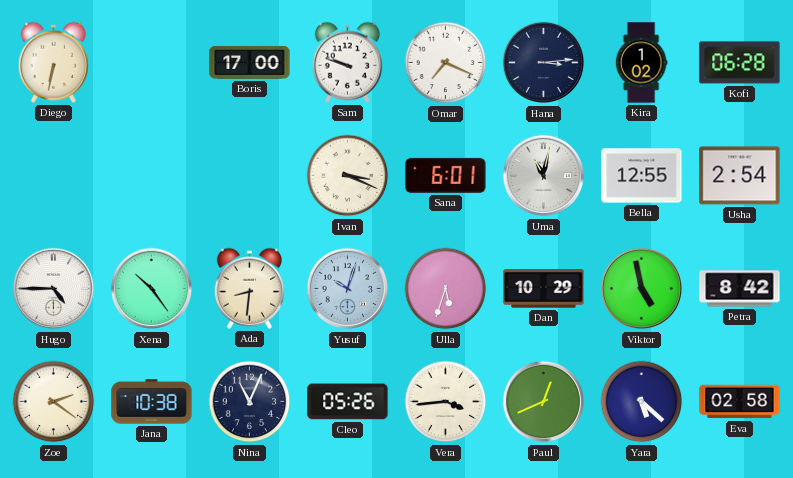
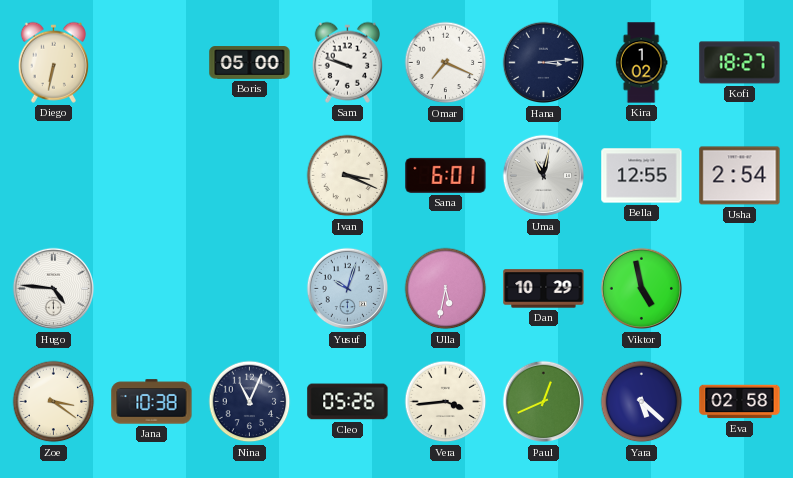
Boris: 17:00 -> 05:00
Kofi: 06:28 -> 18:27
Hugo: 4:45 -> 4:46
Xena: 10:24 -> none
Ada: 8:31 -> none
Ulla: 5:33 -> 5:32
Petra: 8:42 -> none
Zoe: 2:21 -> 3:21
